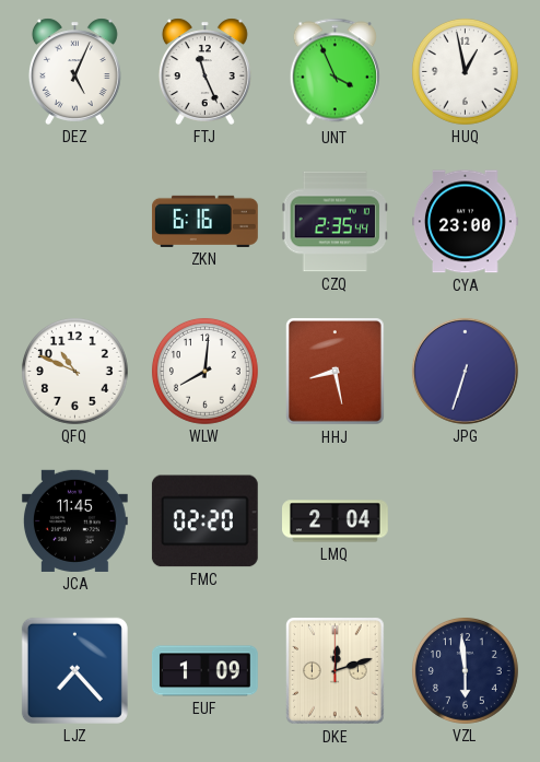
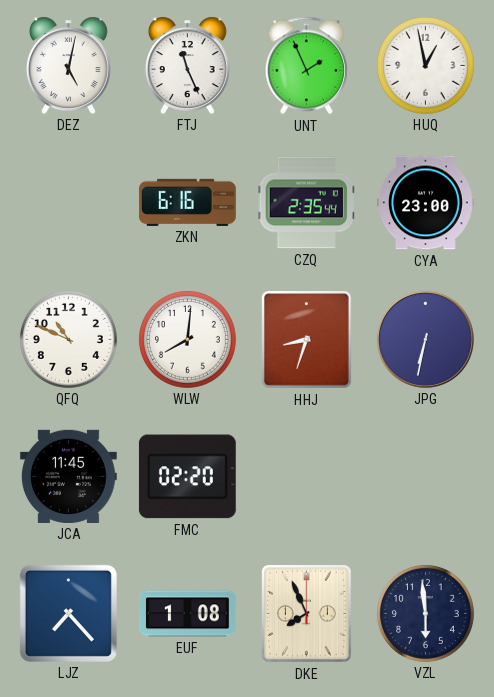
DEZ: 5:04 -> 5:02
UNT: 3:56 -> 1:56
HHJ: 8:28 -> 8:33
JPG: 6:33 -> 6:32
LMQ: 2:04 -> none
EUF: 1:09 -> 1:08
DKE: 12:12 -> 7:56
